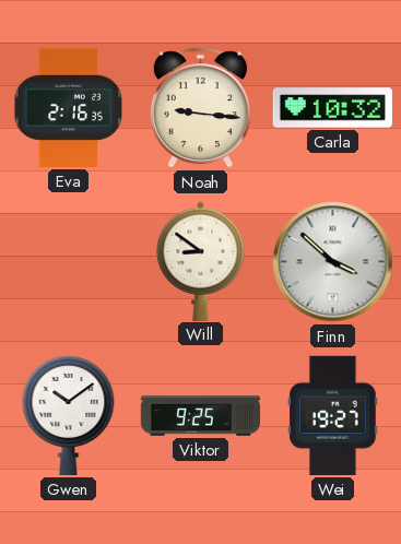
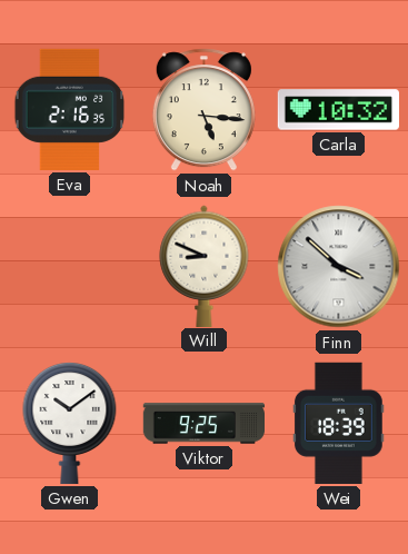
Noah: 9:16 -> 5:16
Will: 8:51 -> 8:49
Wei: 19:27 -> 18:39
